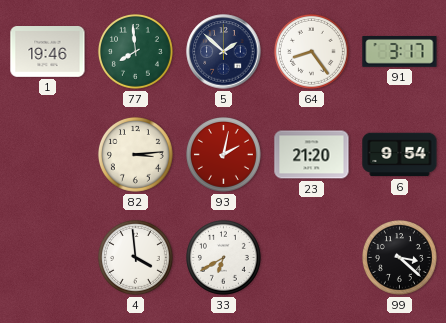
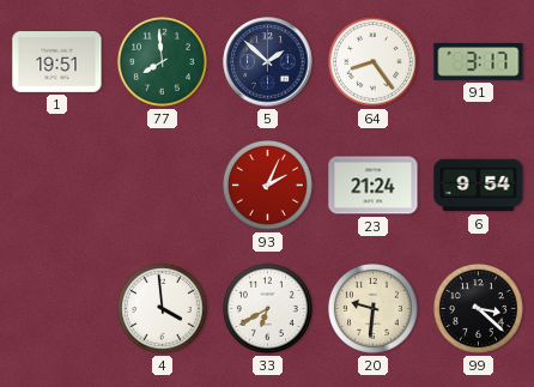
1: 19:46 -> 19:51
82: 3:14 -> none
93: 2:02 -> 2:04
23: 21:20 -> 21:24
20: none -> 9:31
